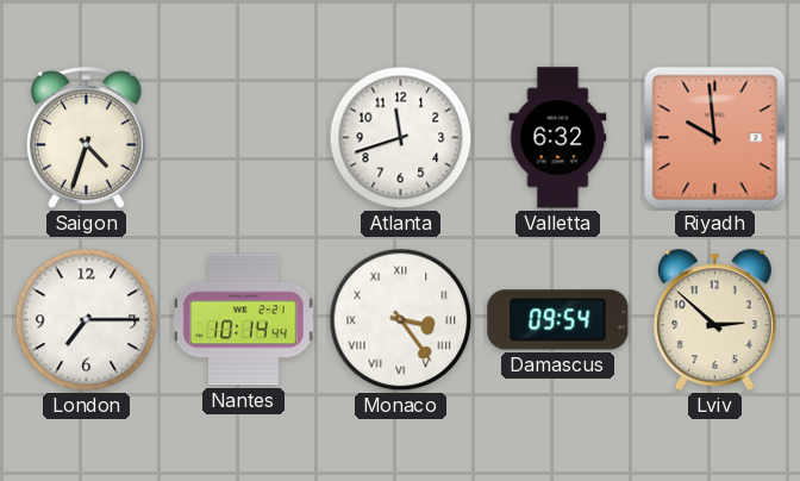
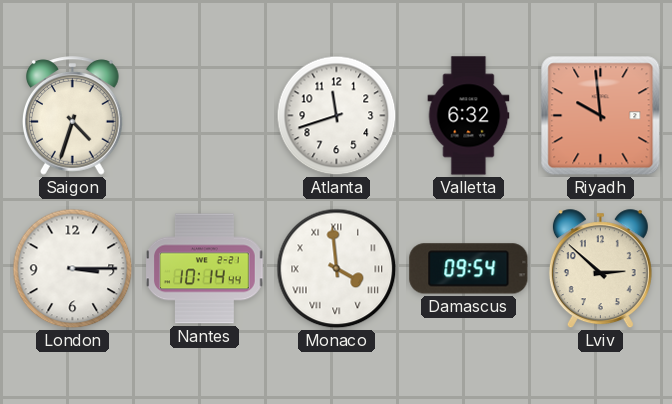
London: 7:15 -> 3:15
Monaco: 3:24 -> 3:59
